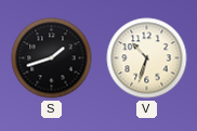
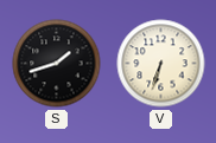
V: 10:33 -> 6:33
